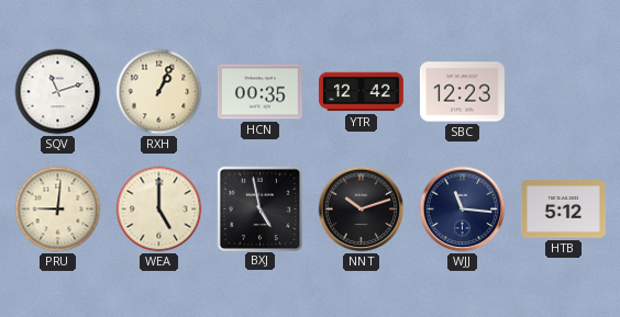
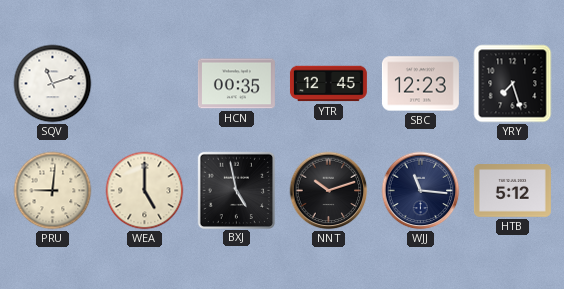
RXH: 1:04 -> none
YTR: 12:42 -> 12:45
YRY: none -> 7:27
